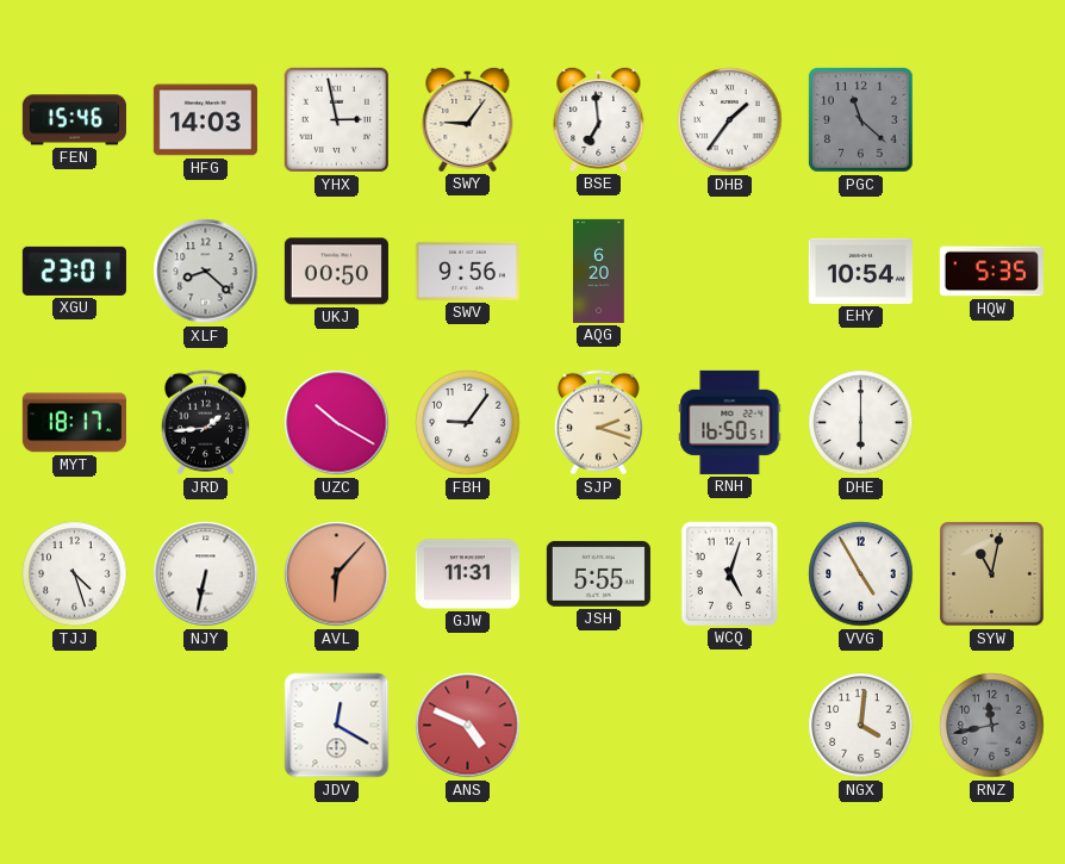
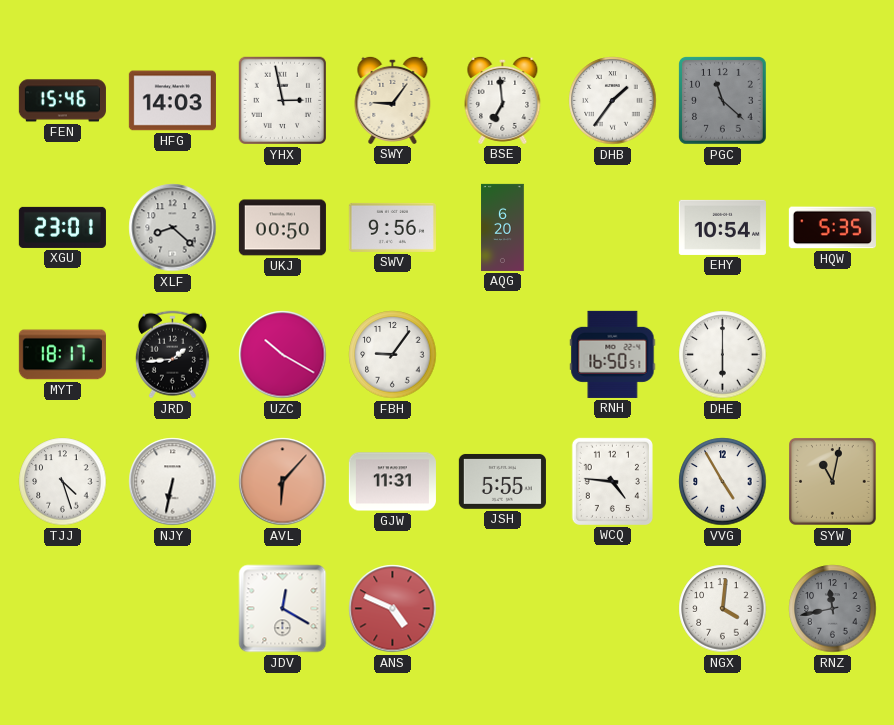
SJP: 2:18 -> none
WCQ: 5:03 -> 4:46
